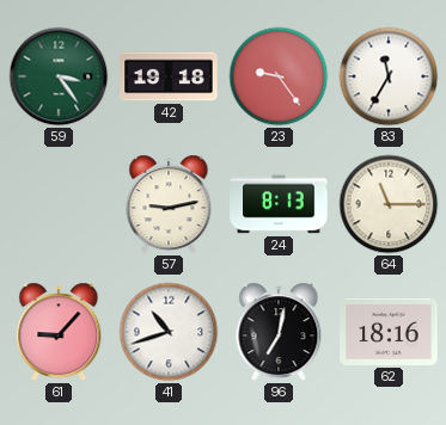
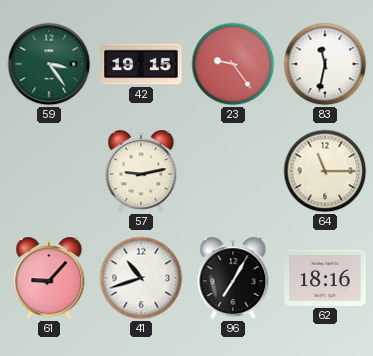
42: 19:18 -> 19:15
83: 11:35 -> 11:32
24: 8:13 -> none
96: 7:02 -> 7:05
